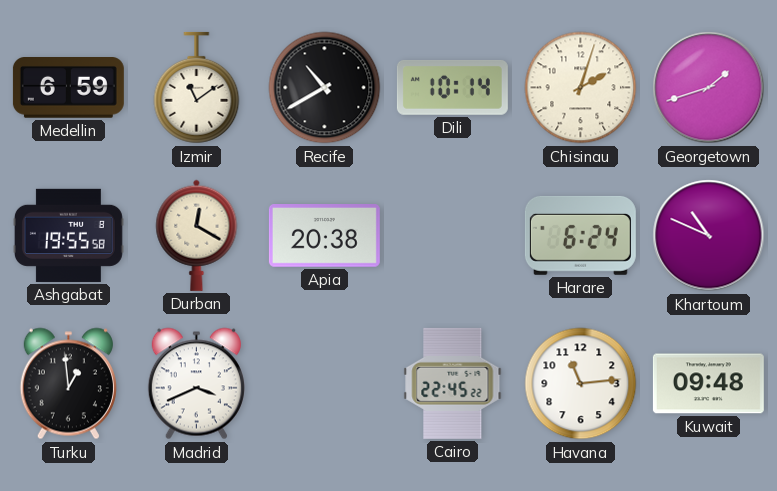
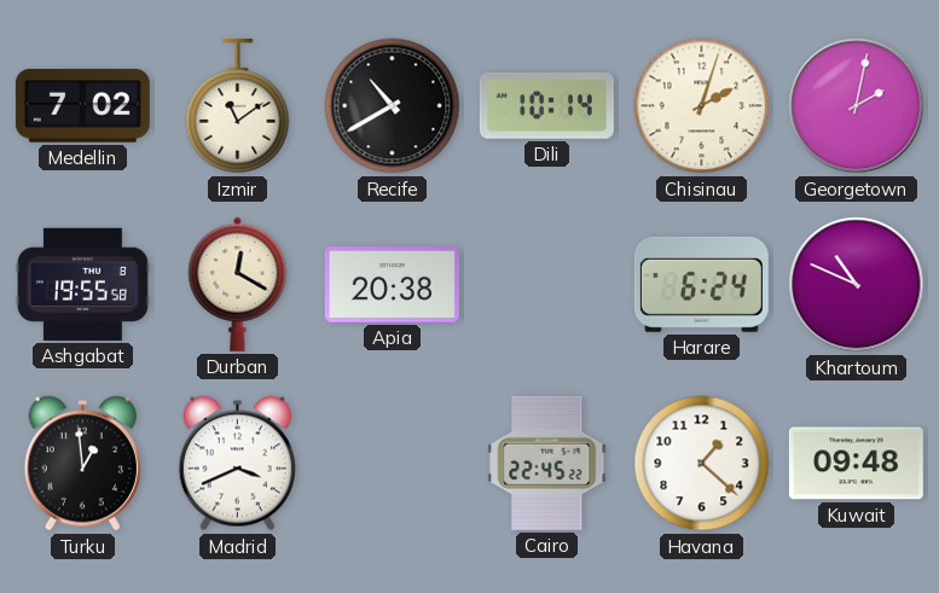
Medellin: 6:59 -> 7:02
Georgetown: 1:42 -> 2:02
Havana: 11:14 -> 1:22
